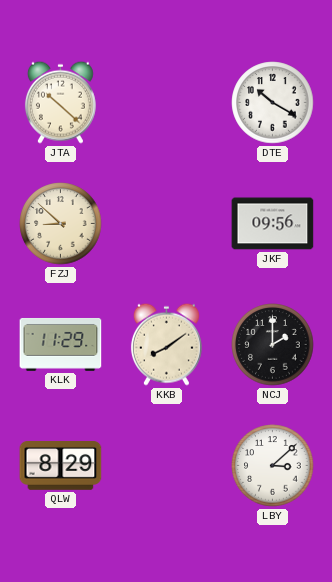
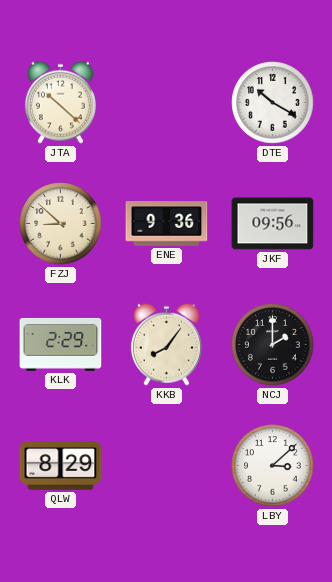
ENE: none -> 9:36
KLK: 11:29 -> 2:29
KKB: 8:09 -> 8:06
